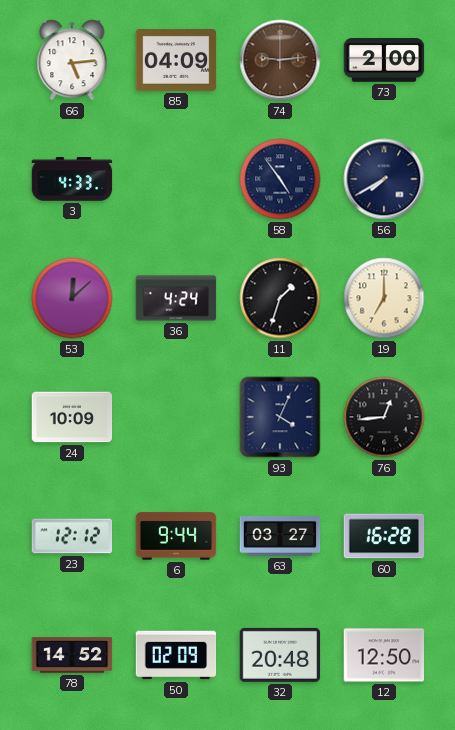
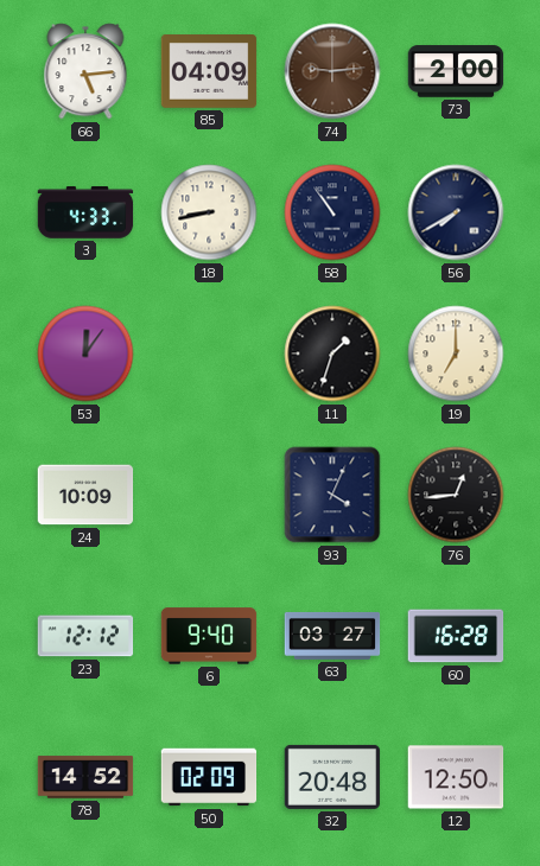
18: none -> 8:43
58: 4:54 -> 10:54
53: 12:08 -> 12:06
36: 4:24 -> none
6: 9:44 -> 9:40
